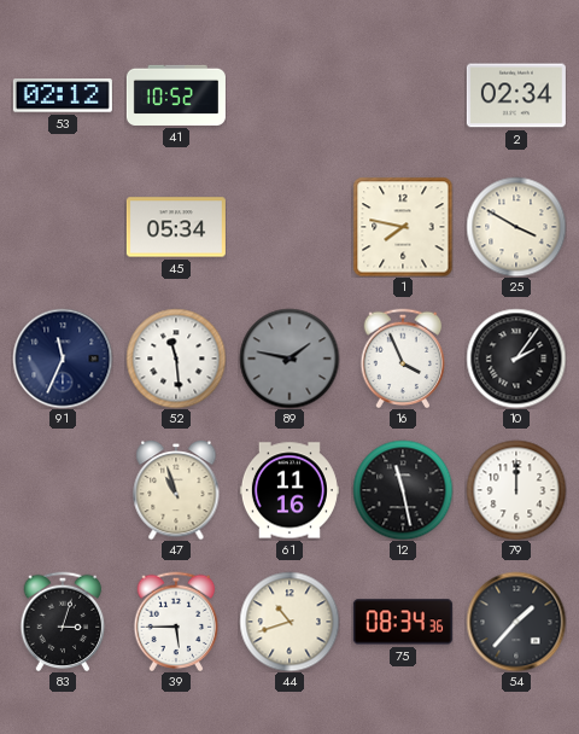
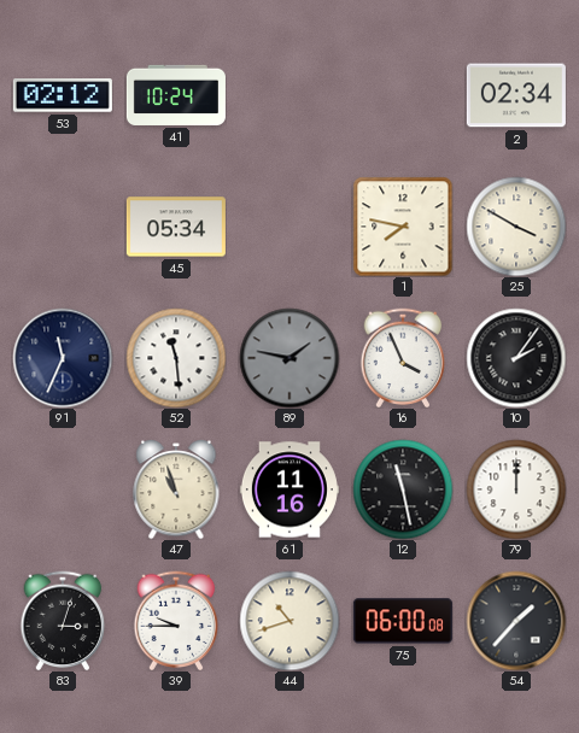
41: 10:52 -> 10:24
39: 5:45 -> 9:45
75: 08:34 -> 06:00
